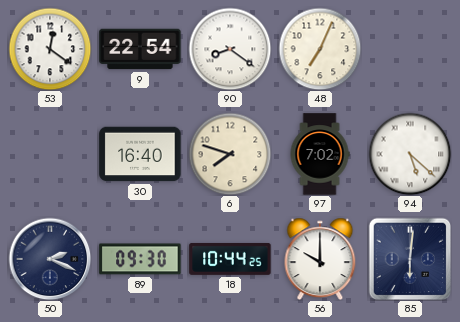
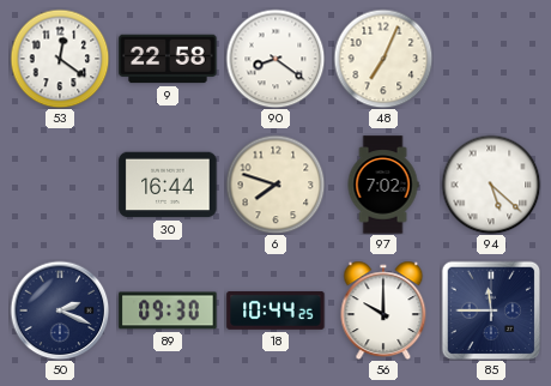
9: 22:54 -> 22:58
30: 16:40 -> 16:44
85: 6:01 -> 11:45
